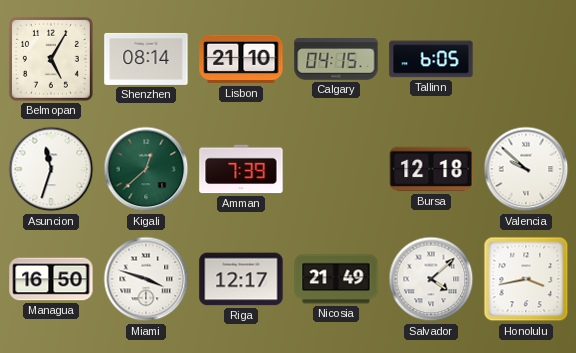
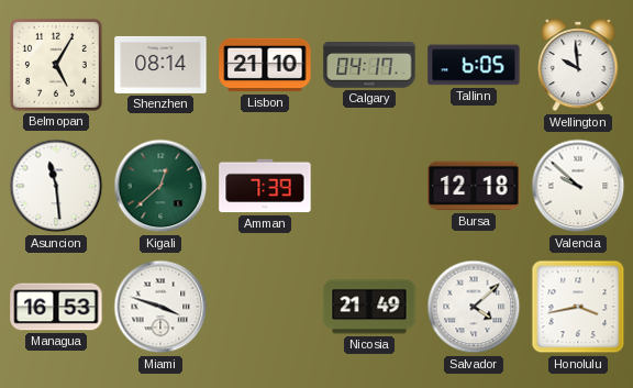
Calgary: 04:15 -> 04:17
Wellington: none -> 9:59
Asuncion: 11:33 -> 11:29
Managua: 16:50 -> 16:53
Riga: 12:17 -> none
